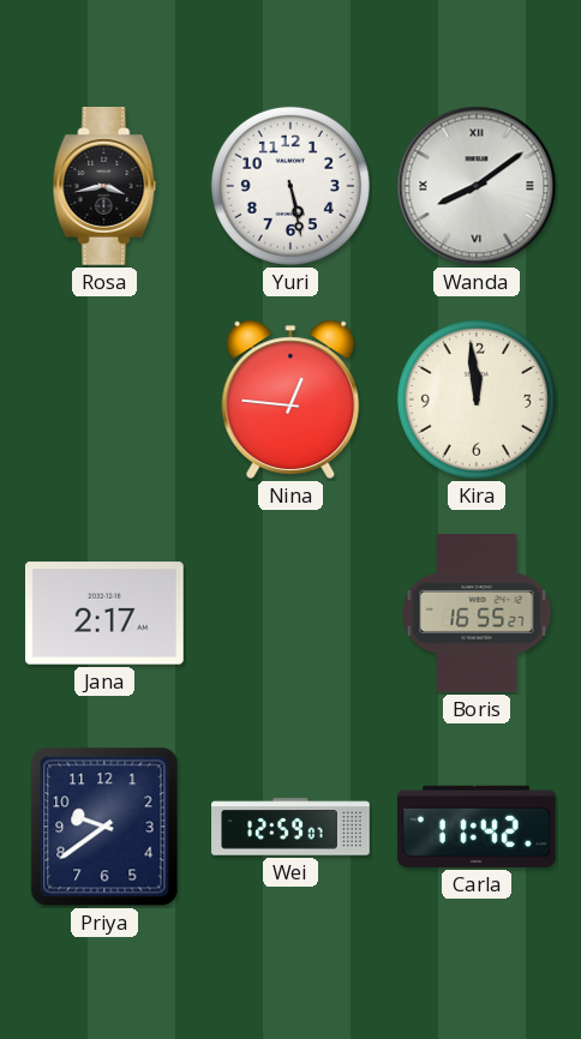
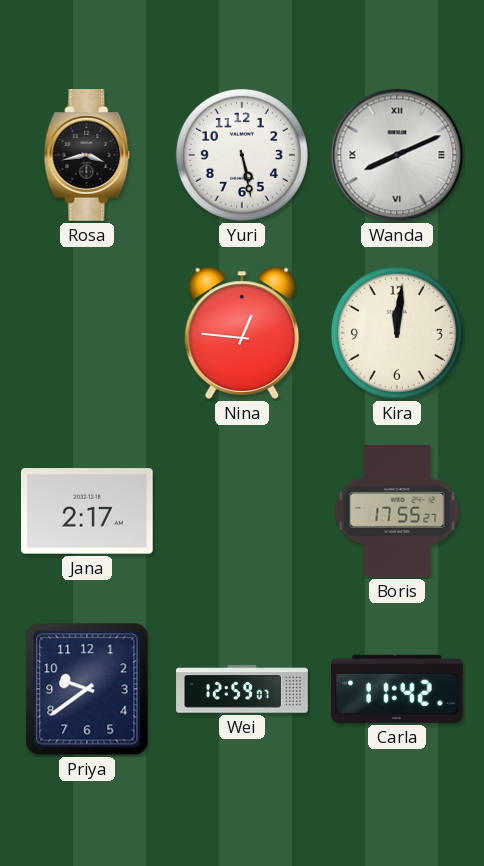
Wanda: 8:09 -> 8:11
Kira: 11:59 -> 12:01
Boris: 16:55 -> 17:55
